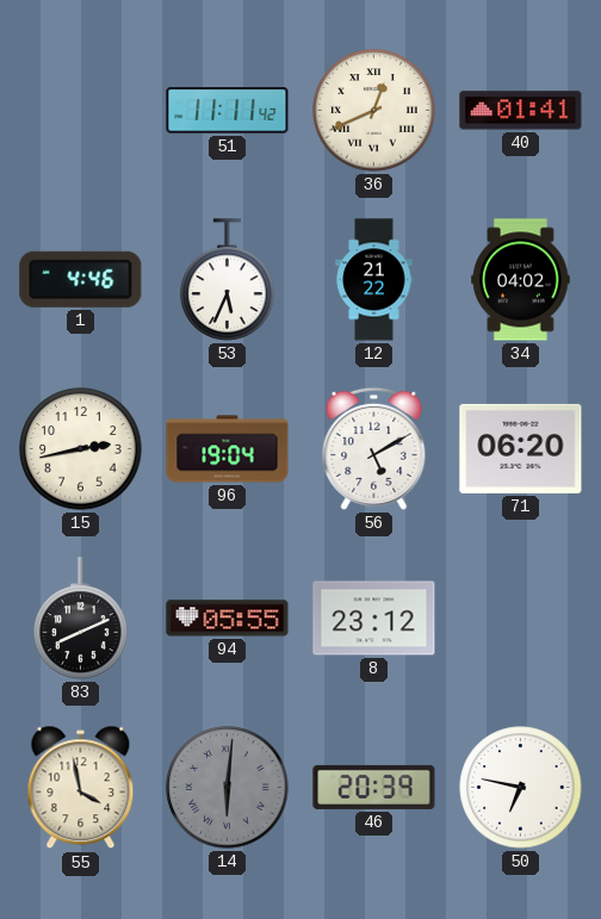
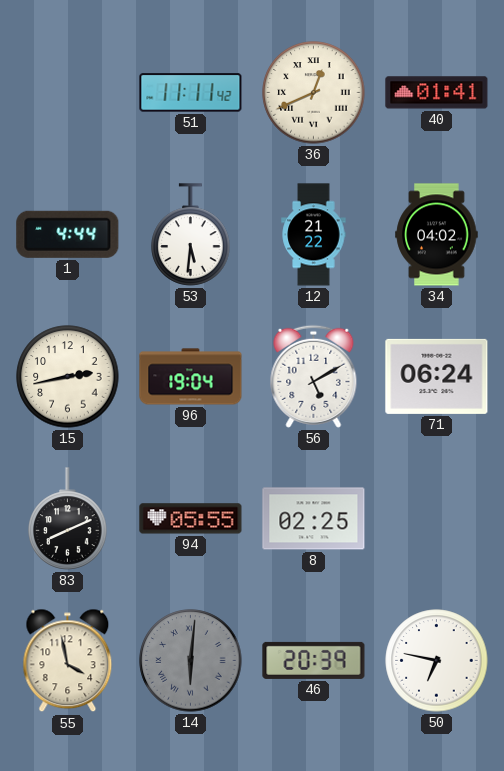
1: 4:46 -> 4:44
53: 5:34 -> 5:31
71: 06:20 -> 06:24
8: 23:12 -> 02:25
